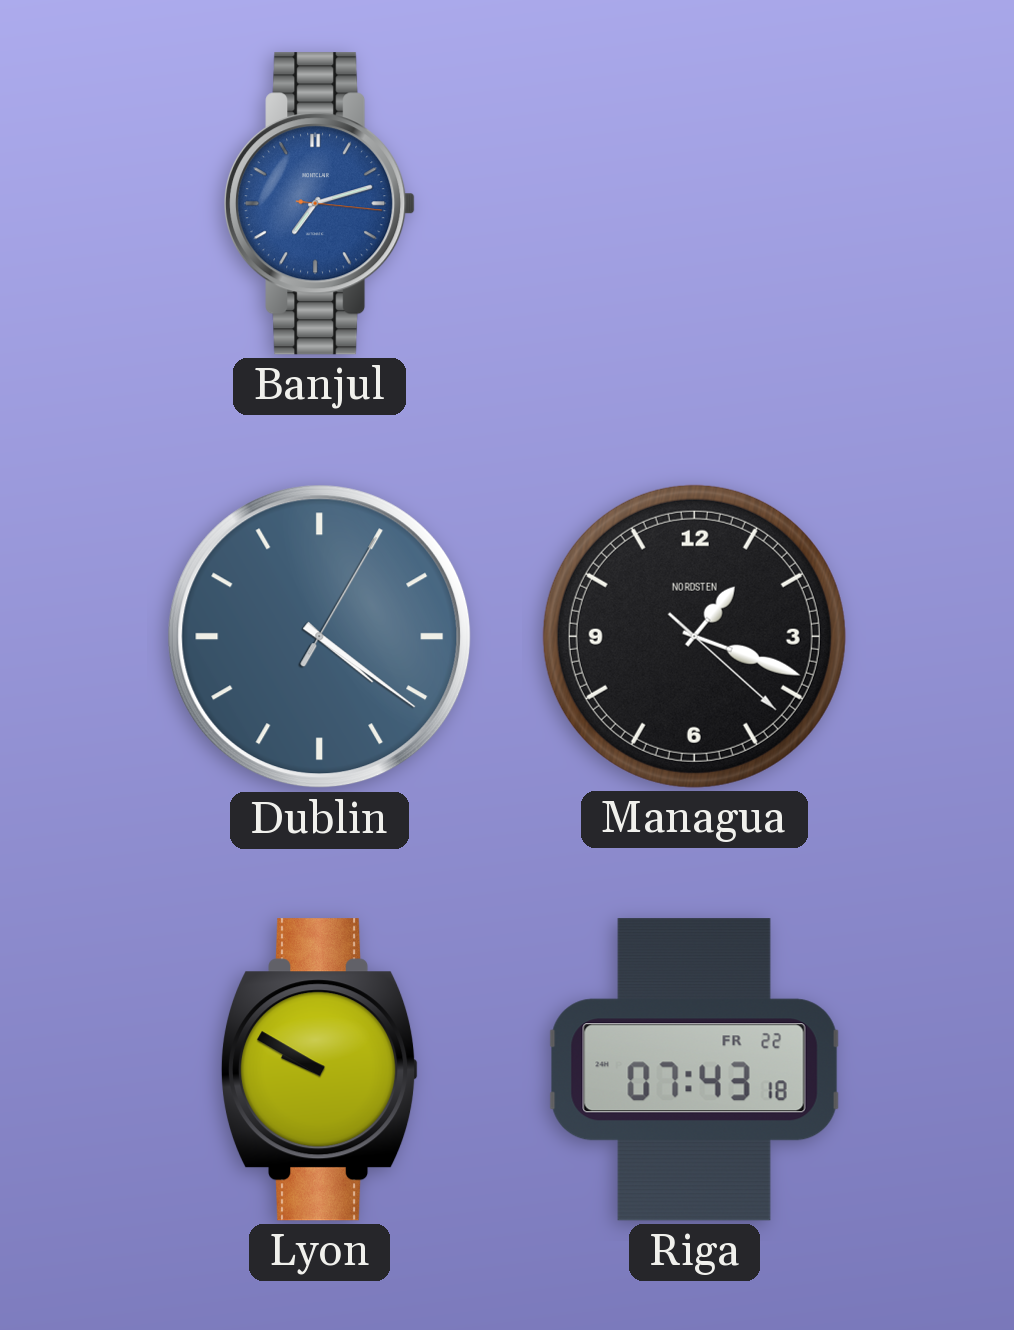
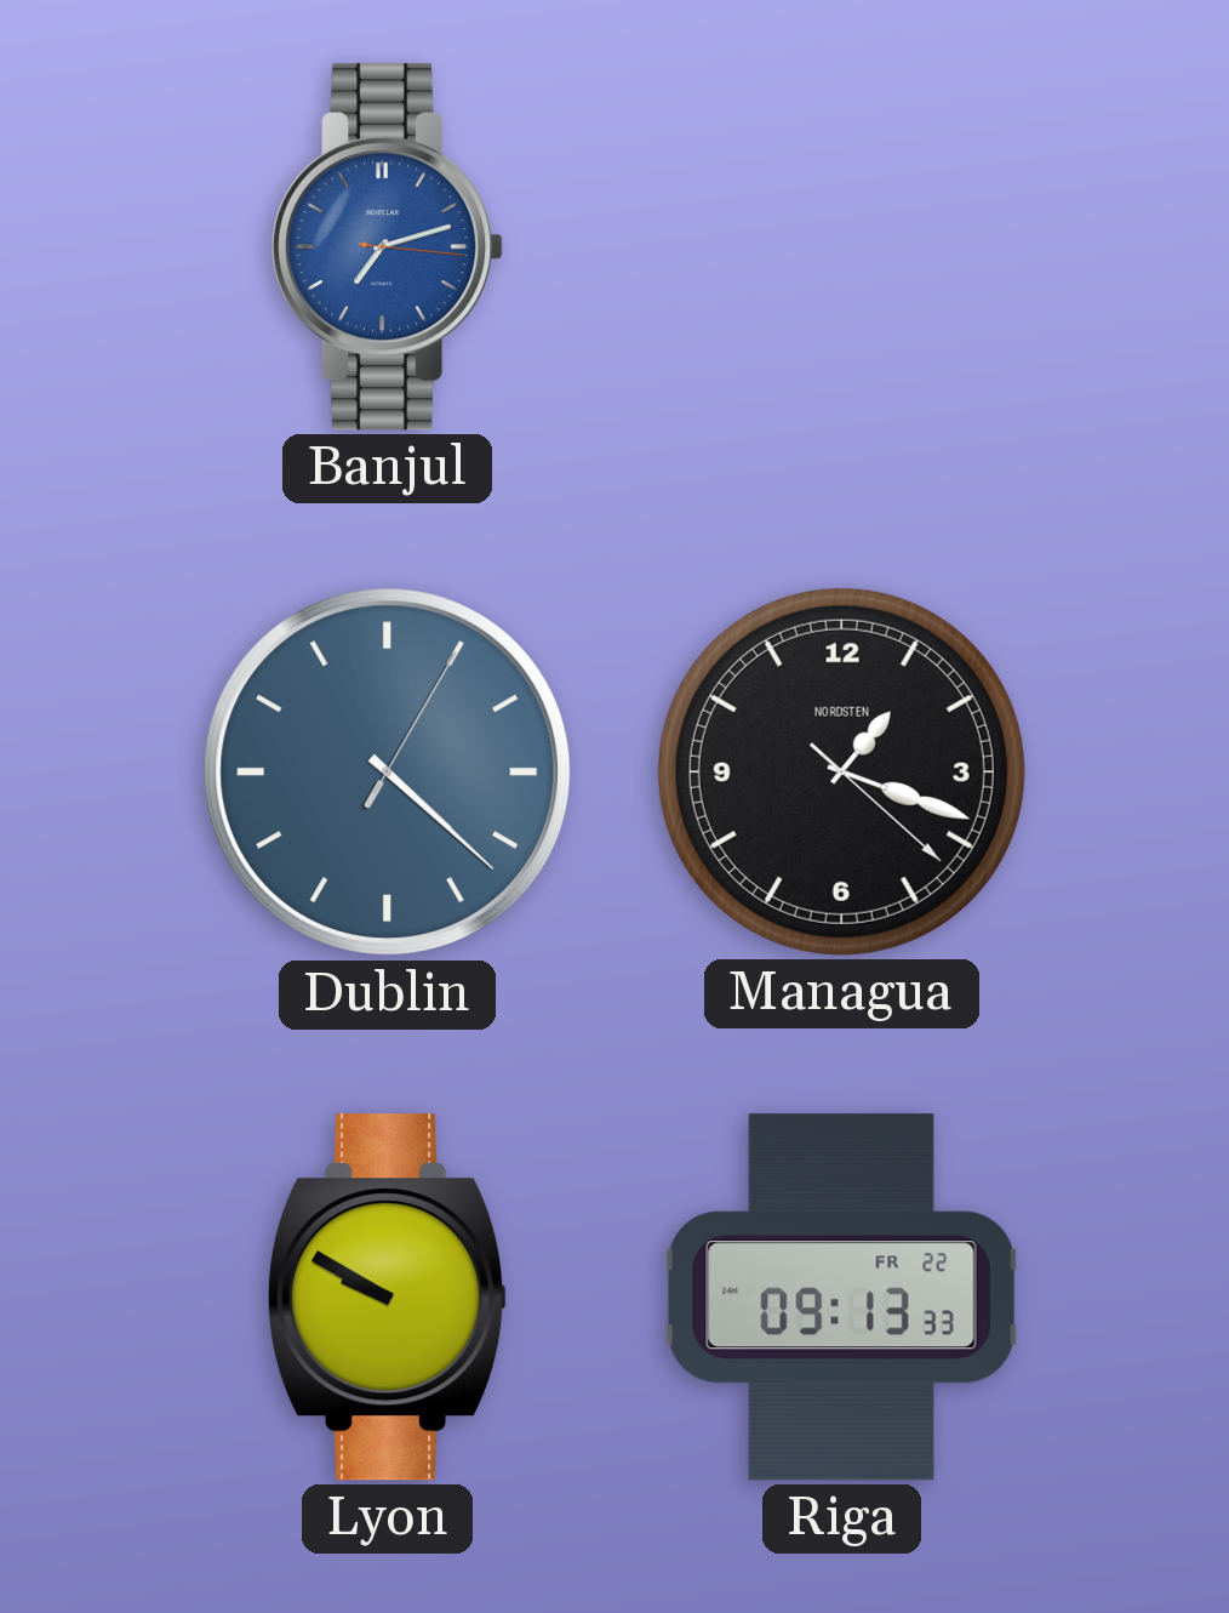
Dublin: 4:21 -> 4:22
Riga: 07:43 -> 09:13
